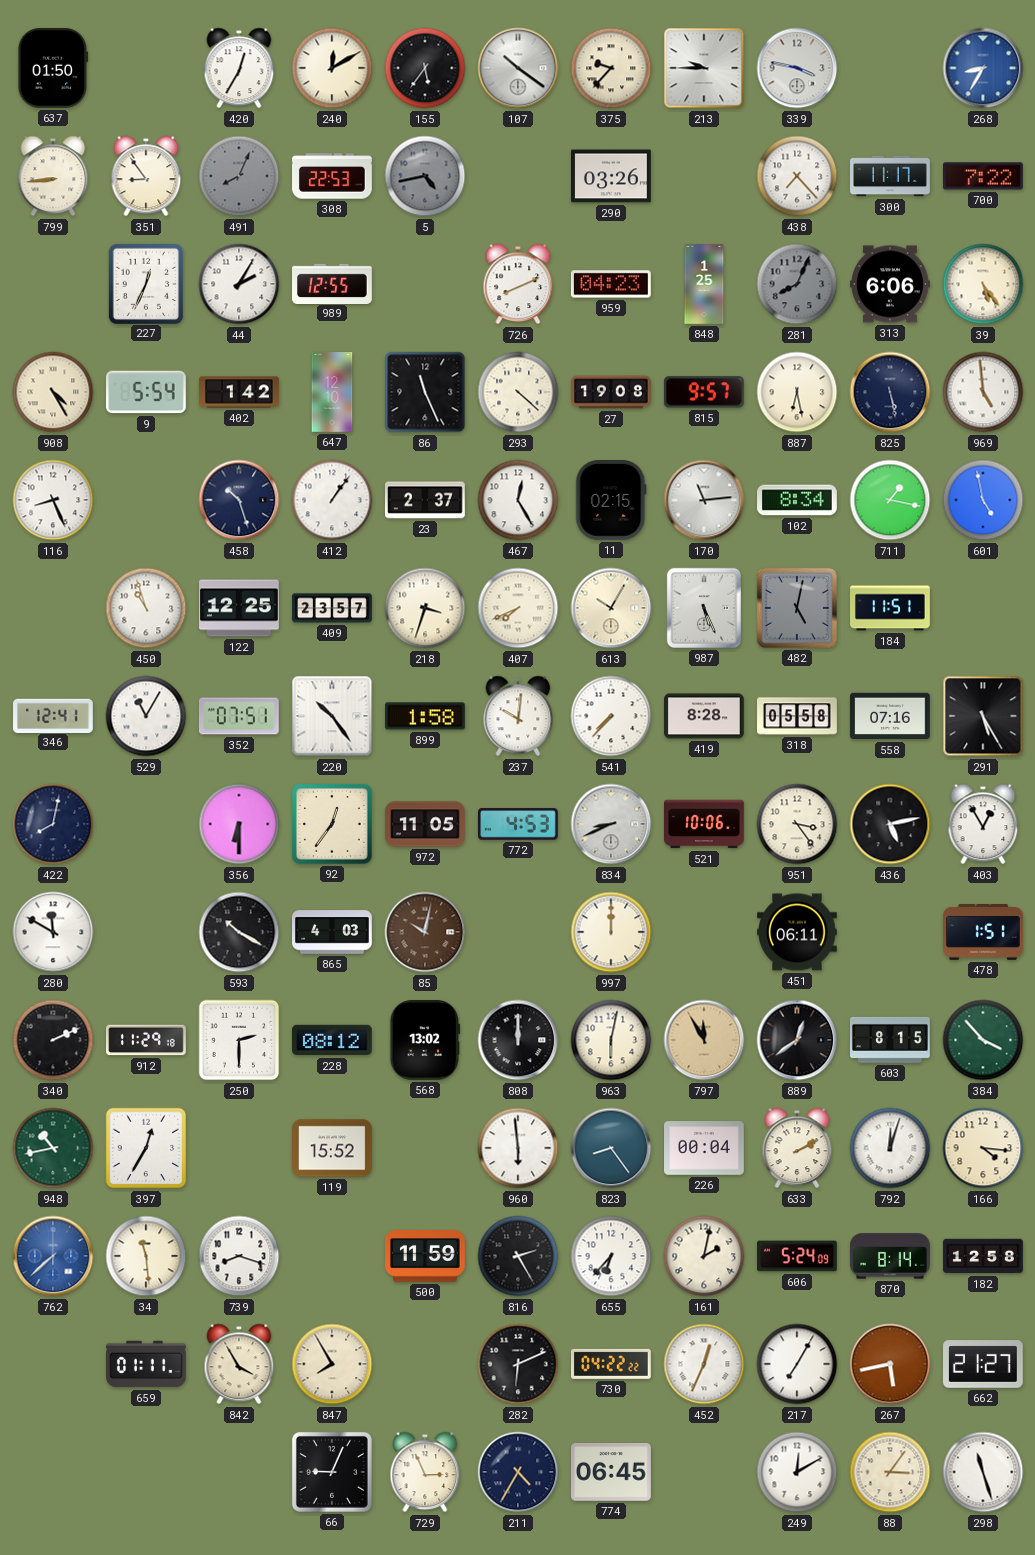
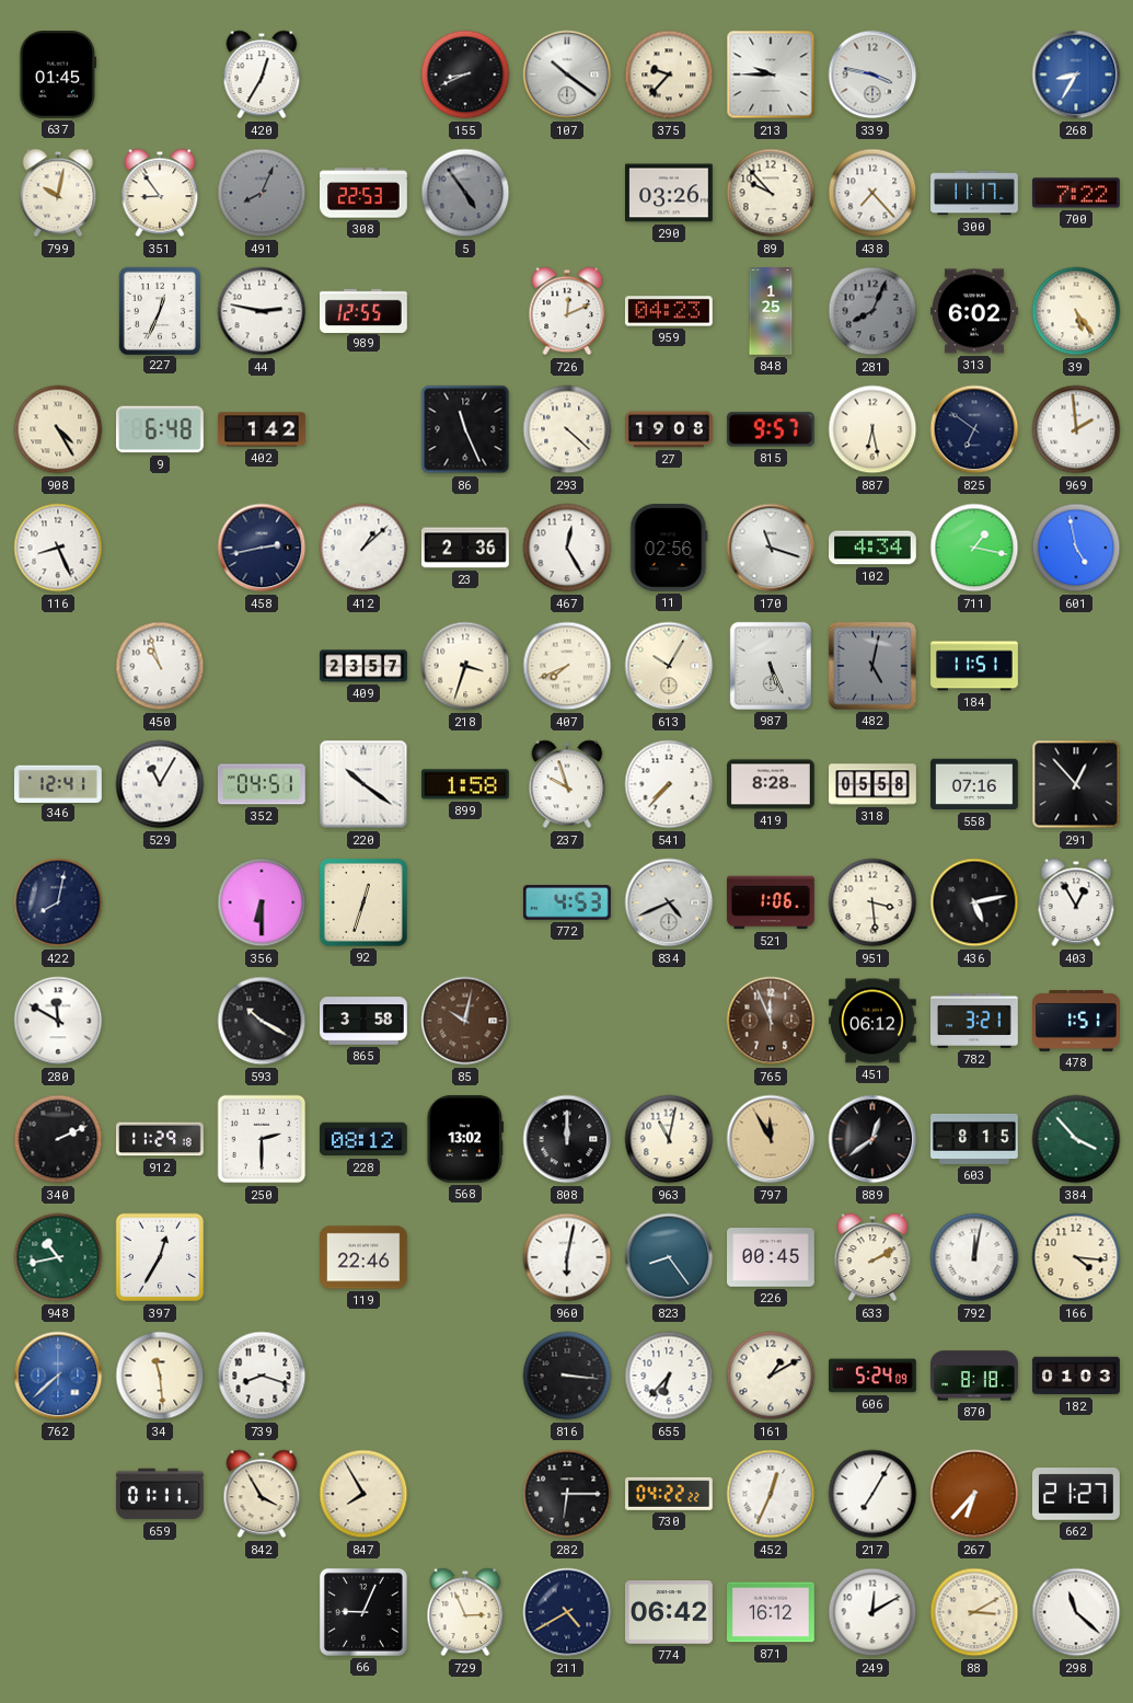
637: 01:50 -> 01:45
240: 12:10 -> none
155: 5:36 -> 8:41
799: 8:44 -> 10:02
5: 4:43 -> 4:54
89: none -> 9:53
44: 2:05 -> 2:47
726: 8:11 -> 12:11
313: 6:06 -> 6:02
9: 5:54 -> 6:48
647: 12:10 -> none
825: 5:28 -> 6:51
969: 4:59 -> 1:59
458: 10:27 -> 2:43
412: 1:06 -> 1:08
23: 2:37 -> 2:36
11: 02:15 -> 02:56
170: 11:14 -> 11:18
102: 8:34 -> 4:34
122: 12:25 -> none
352: 07:51 -> 04:51
220: 10:24 -> 10:21
237: 10:01 -> 9:57
291: 5:25 -> 12:53
92: 12:36 -> 12:33
972: 11:05 -> none
834: 8:41 -> 4:41
521: 10:06 -> 1:06
951: 3:24 -> 3:29
865: 4:03 -> 3:58
997: 12:00 -> none
765: none -> 11:56
451: 06:11 -> 06:12
782: none -> 3:21
963: 6:02 -> 11:02
119: 15:52 -> 22:46
960: 5:59 -> 6:02
226: 00:04 -> 00:45
792: 12:03 -> 12:02
500: 11:59 -> none
816: 2:25 -> 3:16
161: 2:02 -> 1:10
870: 8:14 -> 8:18
182: 12:58 -> 01:03
282: 6:11 -> 6:15
267: 5:43 -> 6:37
211: 4:35 -> 4:40
774: 06:45 -> 06:42
871: none -> 16:12
88: 3:06 -> 3:10
298: 11:27 -> 11:22
